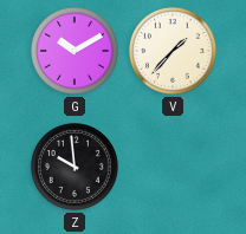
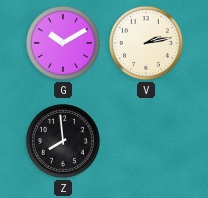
V: 1:37 -> 2:13
Z: 9:59 -> 7:59
